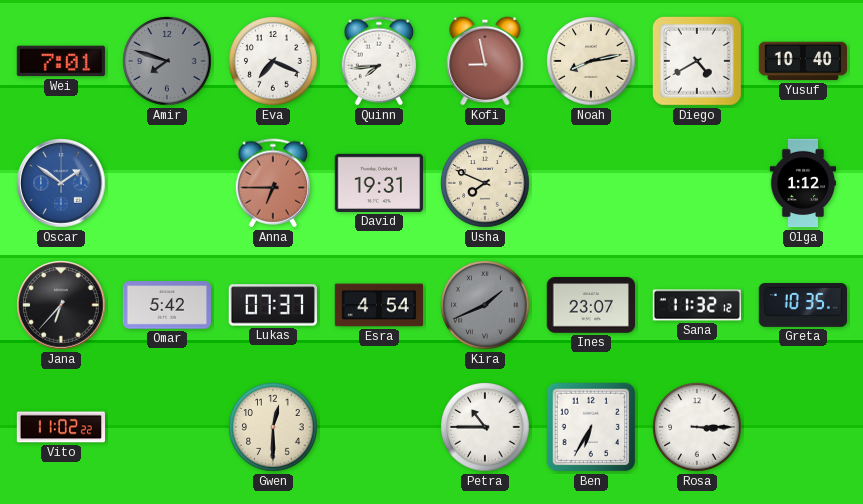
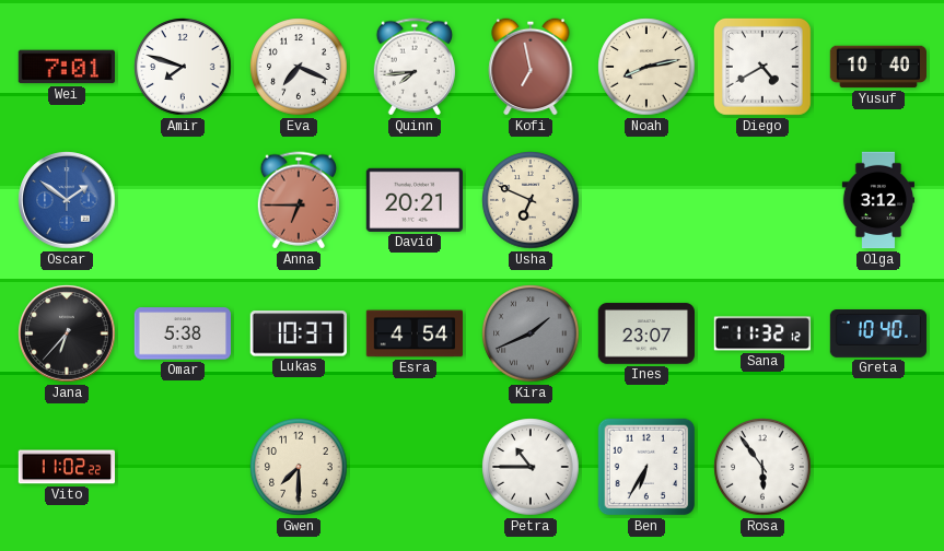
Amir dial: grey -> white
Kofi: 8:58 -> 6:58
David: 19:31 -> 20:21
Usha: 7:49 -> 6:49
Olga: 1:12 -> 3:12
Omar: 5:42 -> 5:38
Lukas: 07:37 -> 10:37
Greta: 10:35 -> 10:40
Gwen: 12:30 -> 7:30
Rosa: 3:15 -> 5:54
